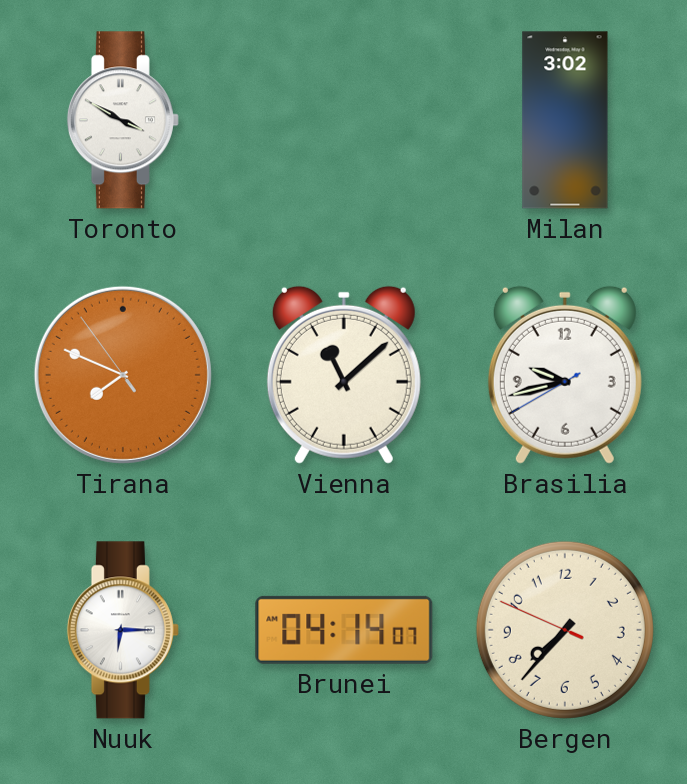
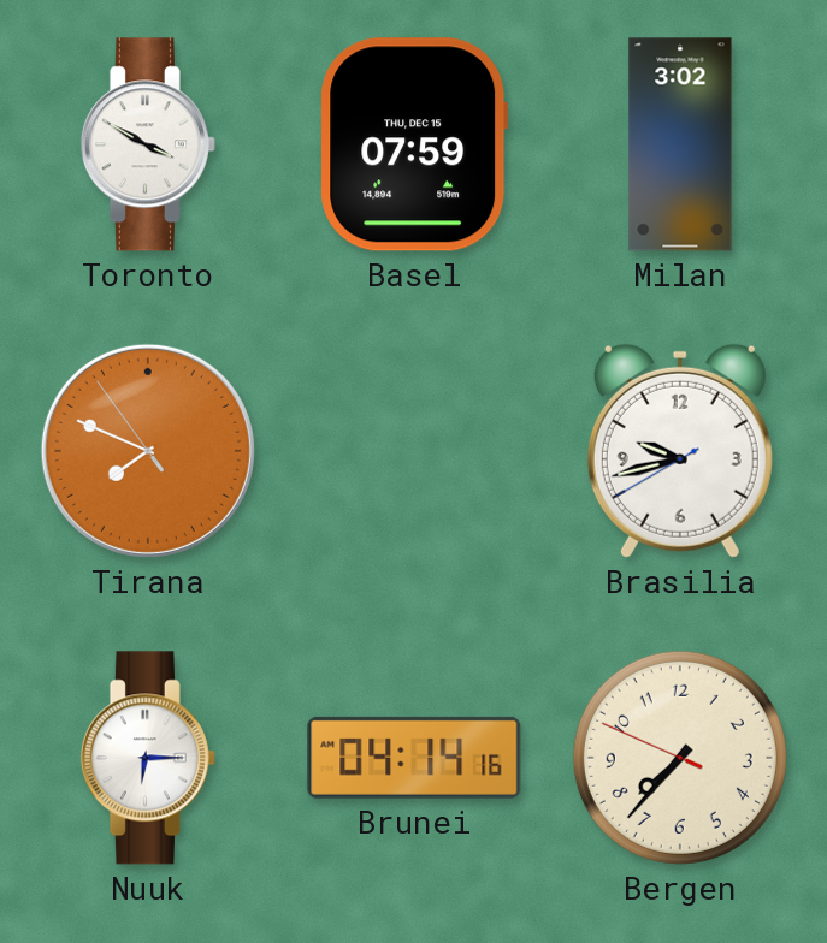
Basel: none -> 07:59
Vienna: 11:08 -> none
Brunei: 04:14:07 -> 04:14:16
